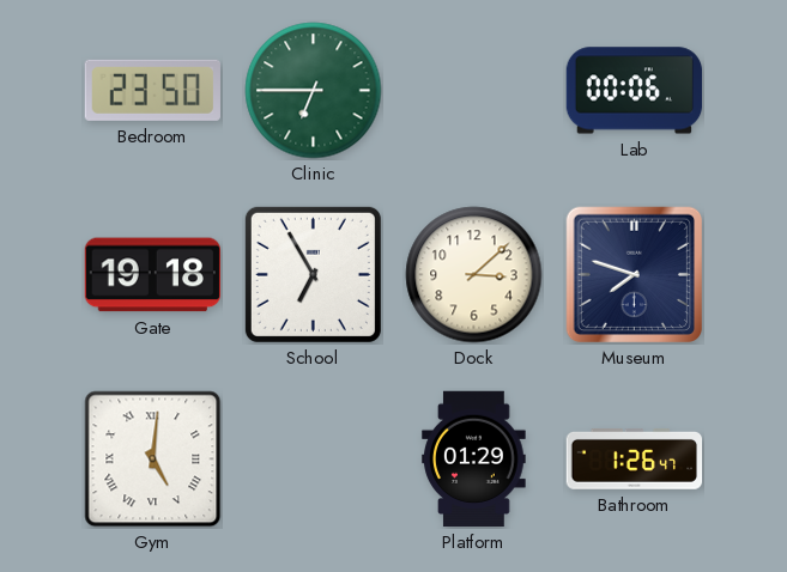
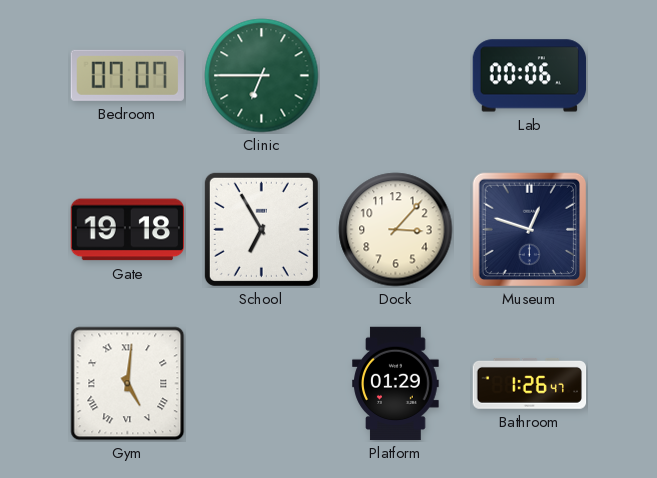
Bedroom: 23:50 -> 07:07
Dock: 3:08 -> 3:07
Museum: 7:48 -> 12:48
